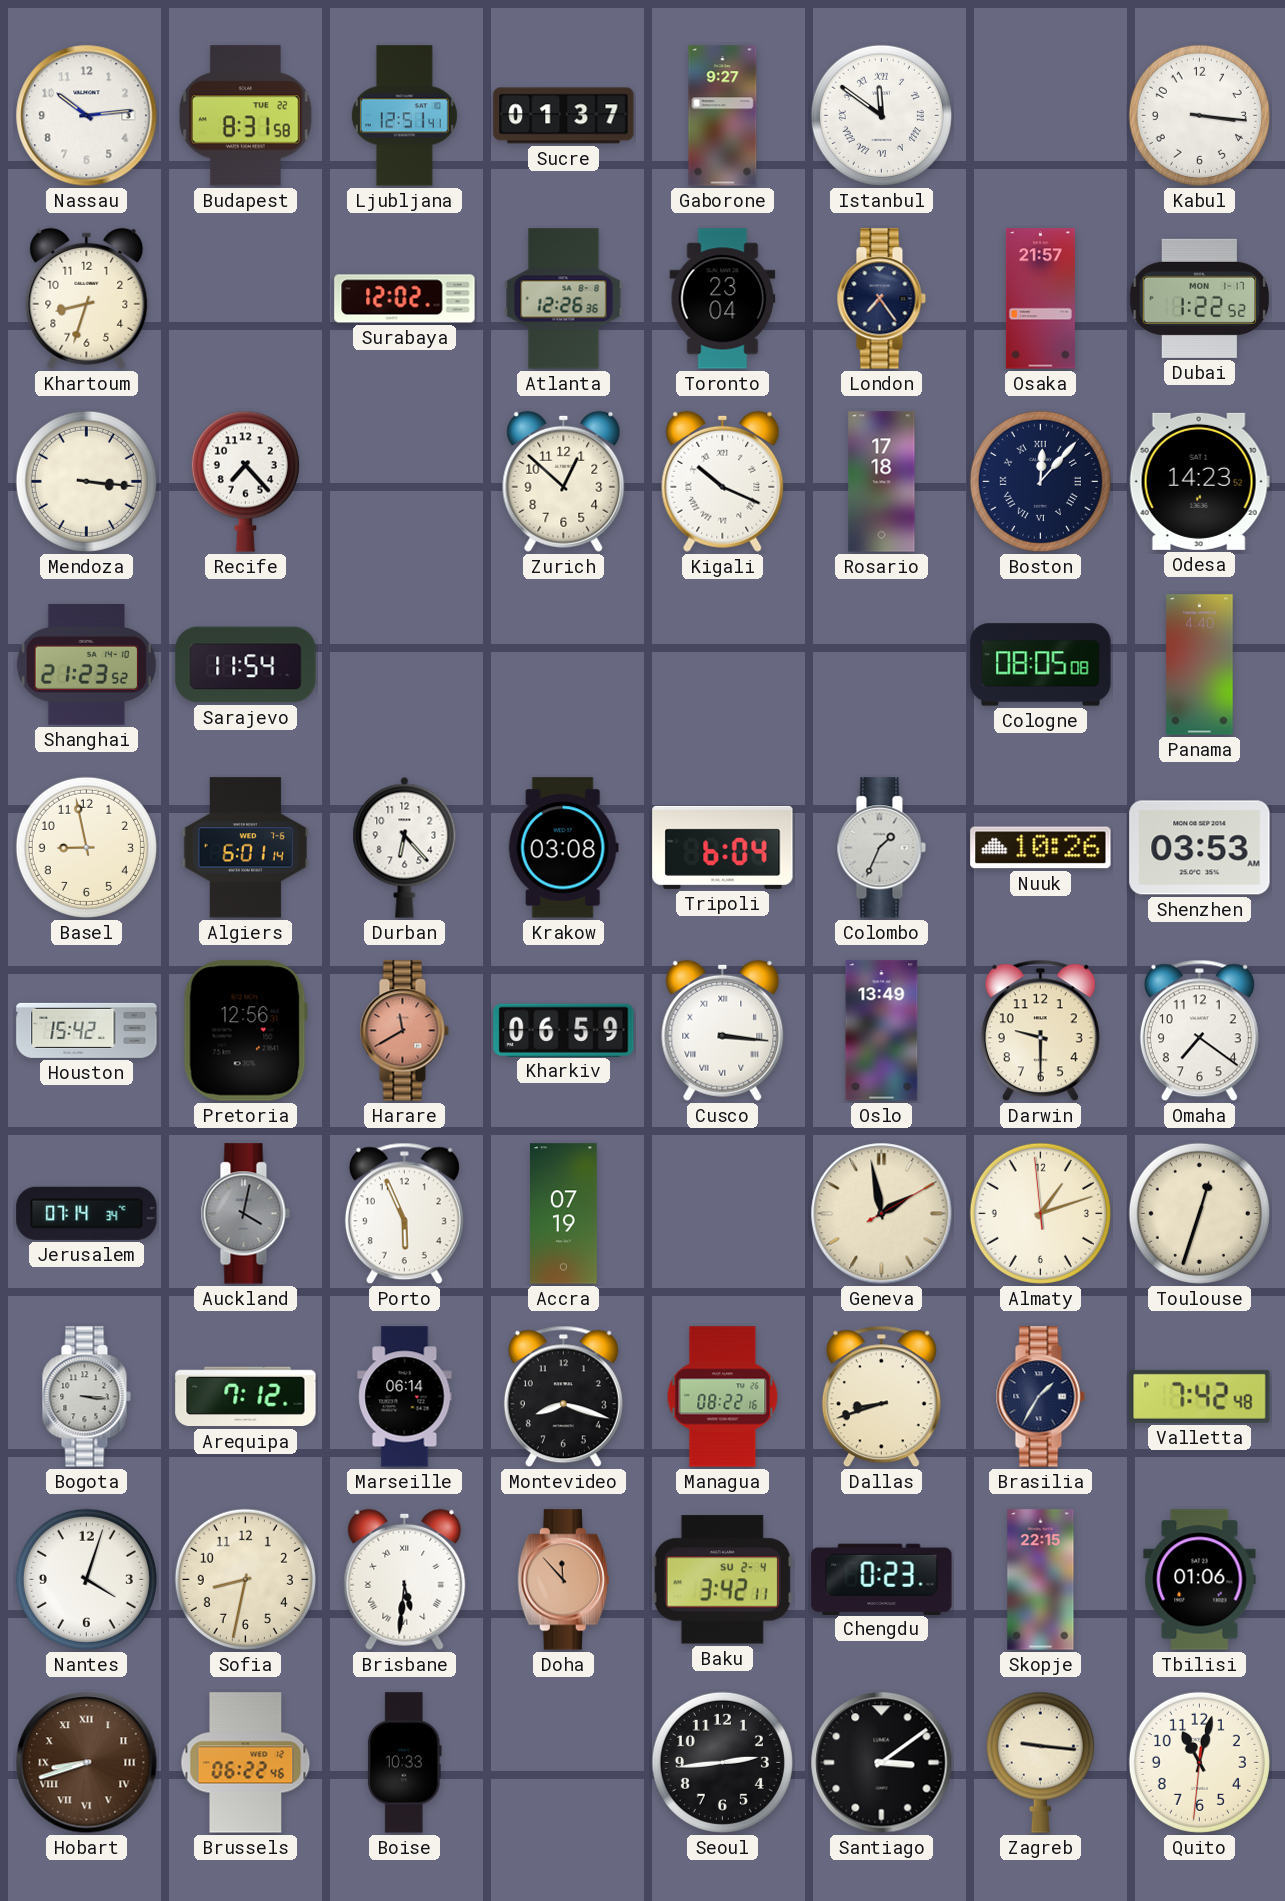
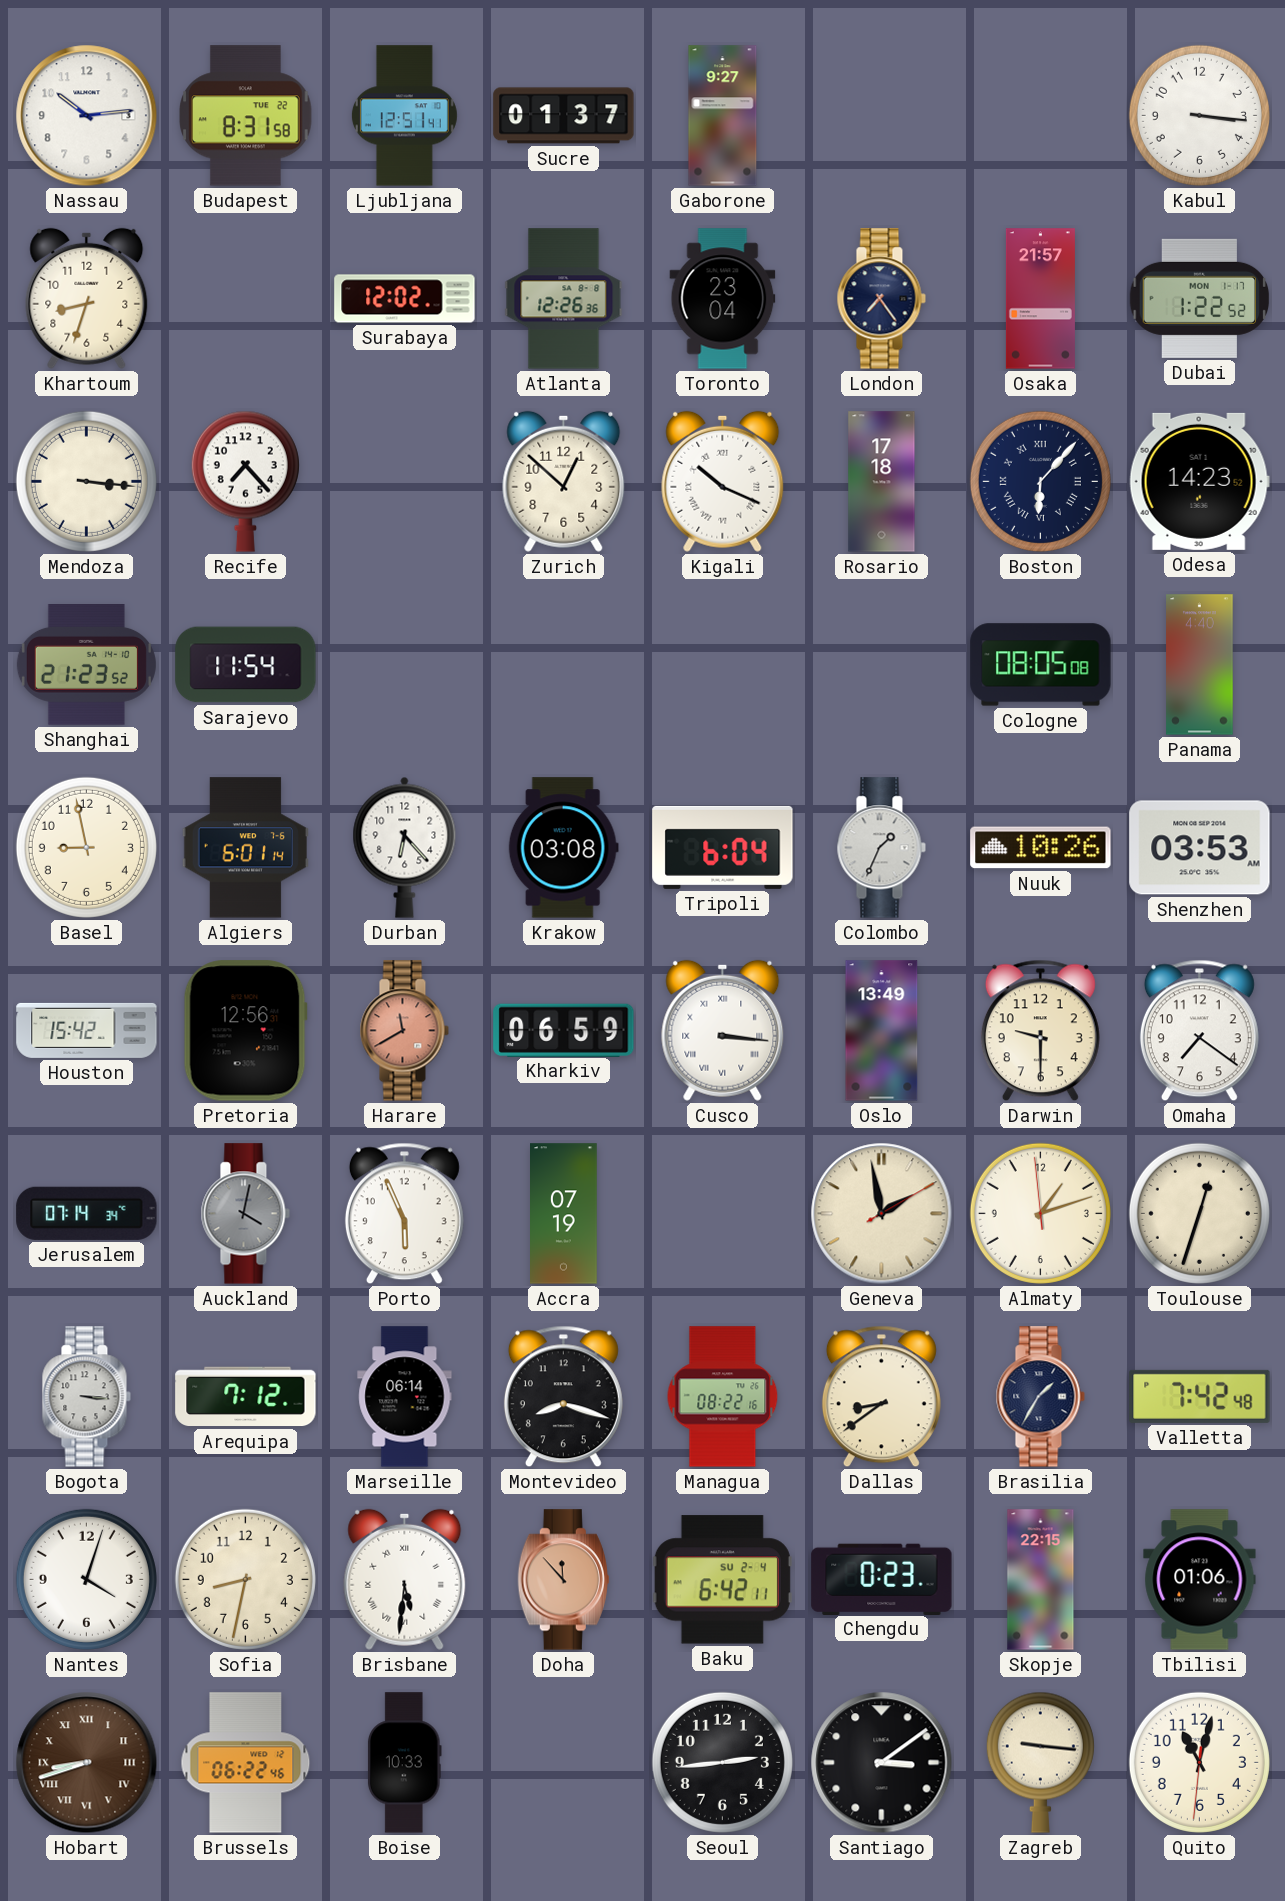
Istanbul: 11:51 -> none
Boston: 12:07 -> 6:07
Dallas: 8:42 -> 8:39
Baku: 3:42 -> 6:42
